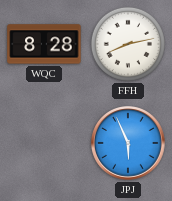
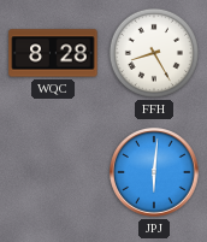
FFH: 8:13 -> 8:25
JPJ: 5:56 -> 6:01
